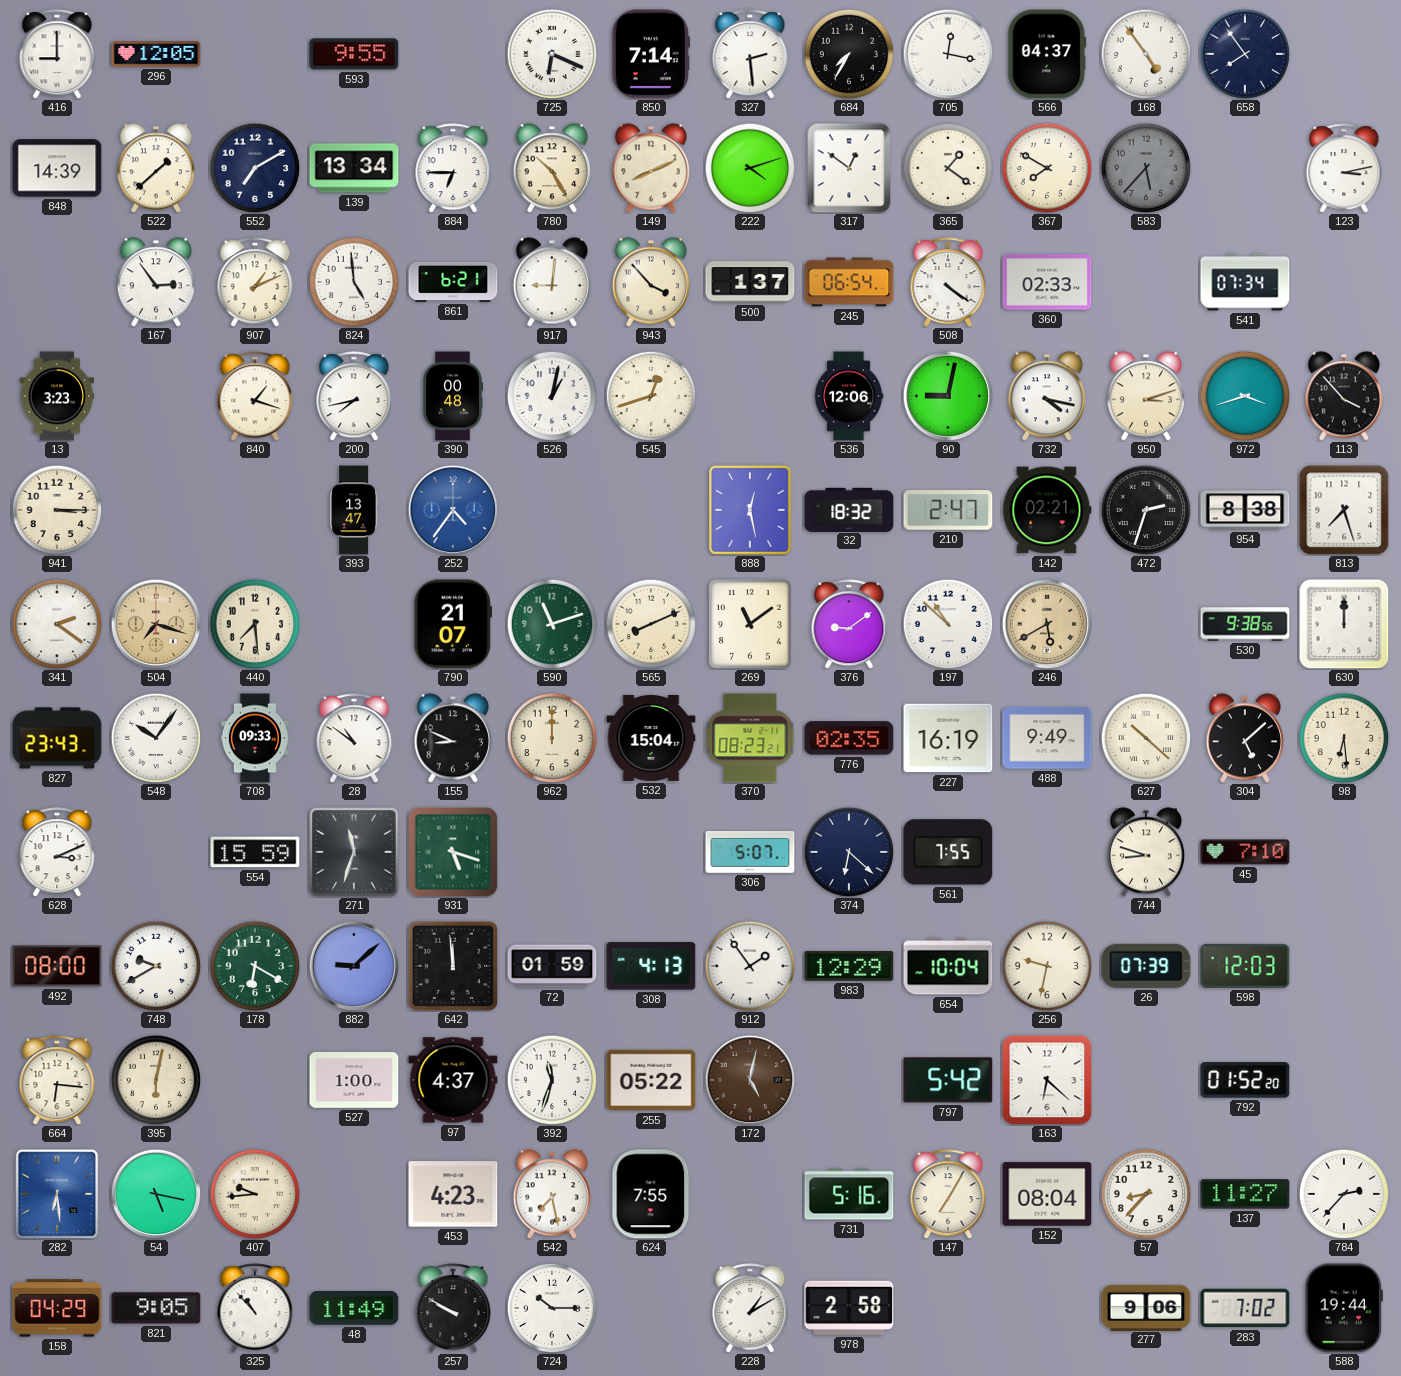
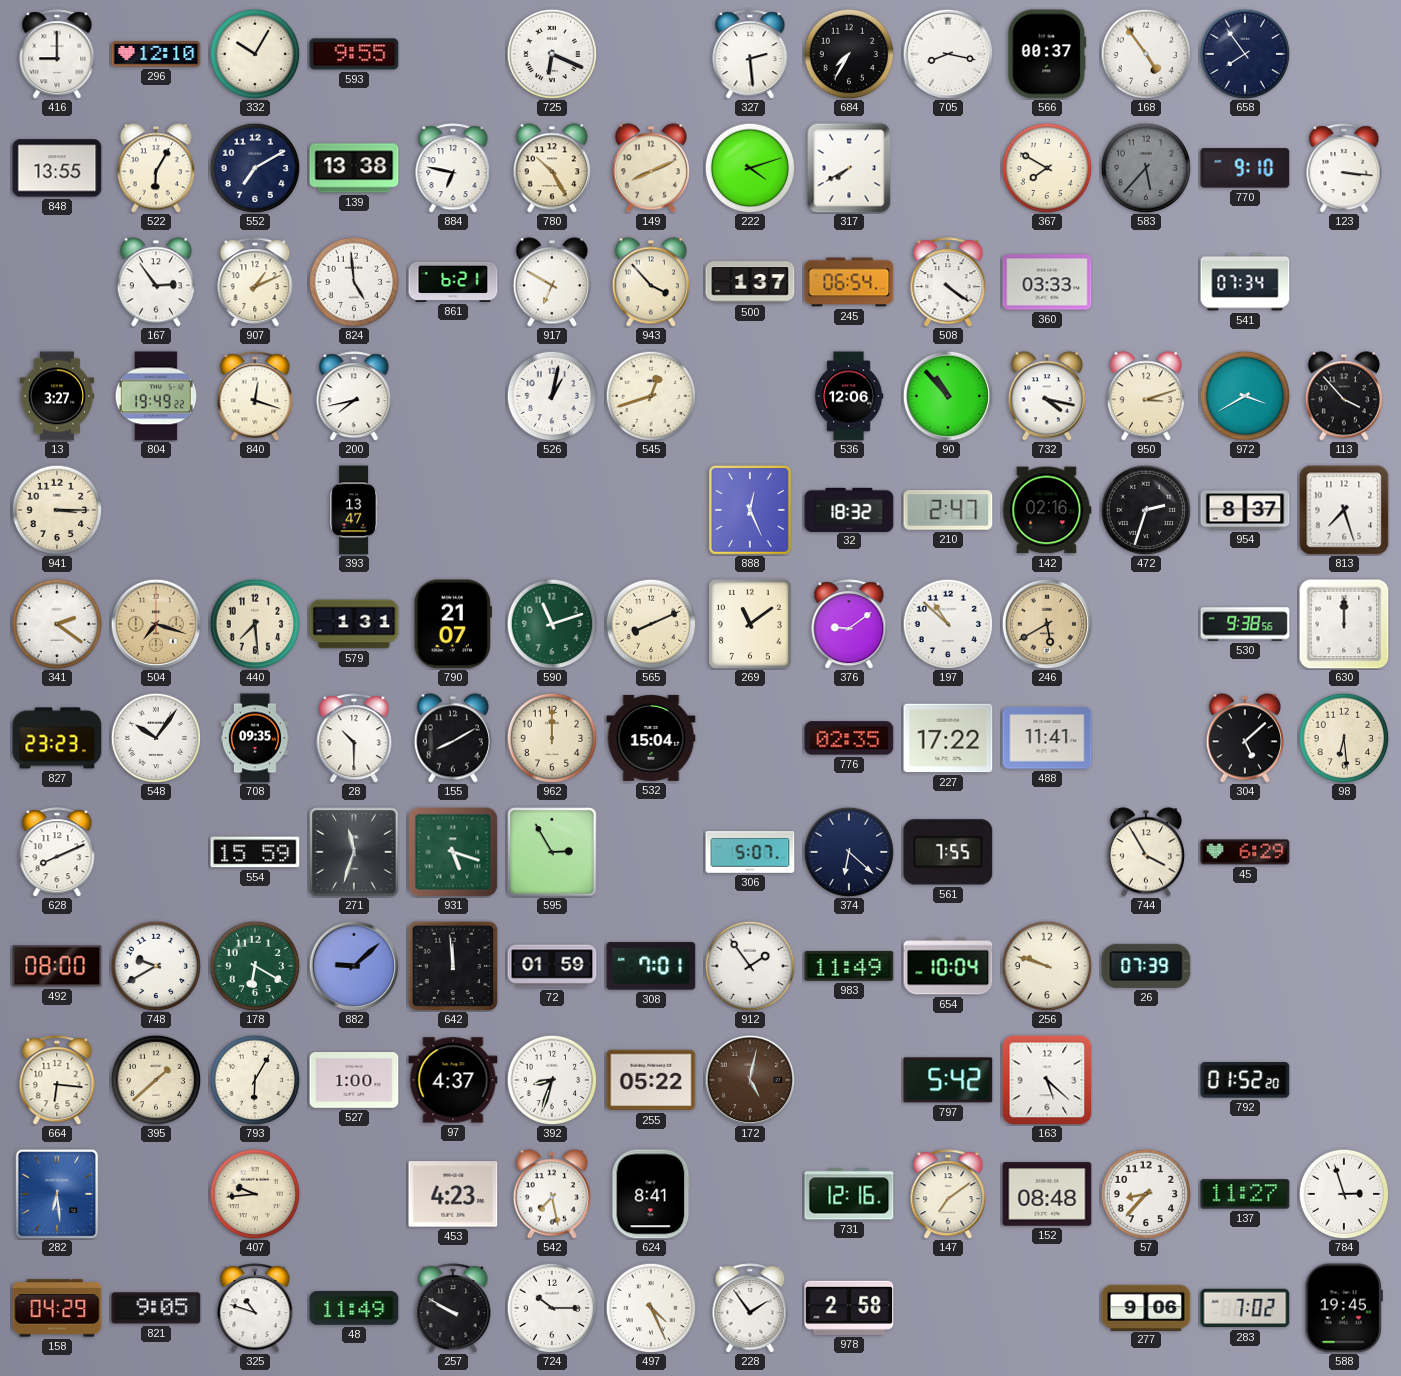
296: 12:05 -> 12:10
332: none -> 10:05
850: 7:14 -> none
705: 12:17 -> 8:17
566: 04:37 -> 00:37
848: 14:39 -> 13:55
522: 1:38 -> 6:05
139: 13:34 -> 13:38
884: 6:45 -> 6:47
317: 12:51 -> 7:40
365: 1:21 -> none
770: none -> 9:10
123: 3:13 -> 3:16
917: 9:01 -> 6:50
360: 02:33 -> 03:33
13: 3:23 -> 3:27
804: none -> 19:49
840: 1:18 -> 12:18
390: 00:48 -> none
90: 9:02 -> 10:53
972: 3:42 -> 3:40
252: 4:36 -> none
888: 12:28 -> 12:26
142: 02:21 -> 02:16
954: 8:38 -> 8:37
579: none -> 1:31
827: 23:43 -> 23:23
708: 09:33 -> 09:35
28: 10:51 -> 10:30
155: 8:49 -> 8:10
370: 08:23 -> none
227: 16:19 -> 17:22
488: 9:49 -> 11:41
627: 10:22 -> none
628: 3:11 -> 8:11
595: none -> 2:55
744: 8:48 -> 3:55
45: 7:10 -> 6:29
308: 4:13 -> 7:01
983: 12:29 -> 11:49
256: 9:32 -> 9:48
598: 12:03 -> none
395: 6:02 -> 1:38
793: none -> 6:05
392: 11:33 -> 8:33
163: 6:22 -> 5:22
54: 5:17 -> none
624: 7:55 -> 8:41
731: 5:16 -> 12:16
147: 7:05 -> 7:09
152: 08:04 -> 08:48
784: 2:37 -> 2:57
325: 10:53 -> 10:48
497: none -> 4:26
228: 1:10 -> 1:54
588: 19:44 -> 19:45
